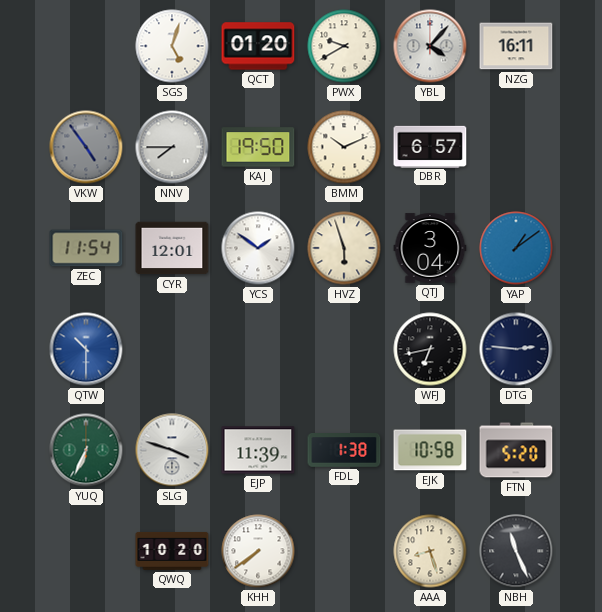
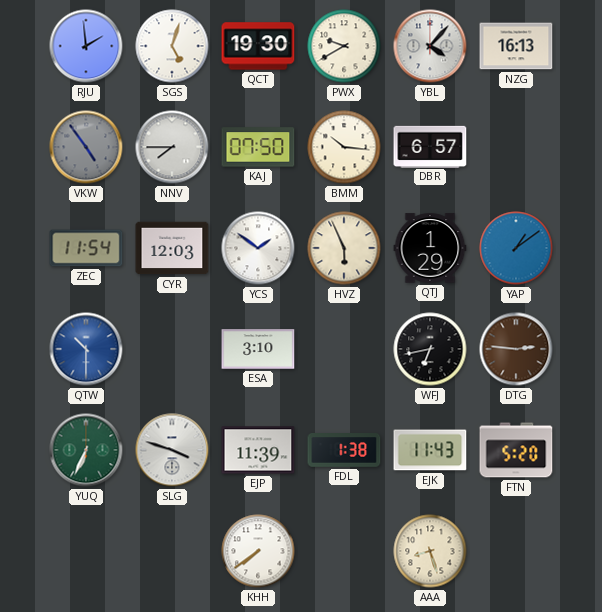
RJU: none -> 1:59
QCT: 01:20 -> 19:30
NZG: 16:11 -> 16:13
KAJ: 19:50 -> 07:50
BMM: 10:11 -> 10:16
CYR: 12:01 -> 12:03
HVZ: 5:57 -> 5:56
QTJ: 3:04 -> 1:29
ESA: none -> 3:10
DTG dial: navy -> brown
EJK: 10:58 -> 11:43
QWQ: 10:20 -> none
NBH: 11:26 -> none
